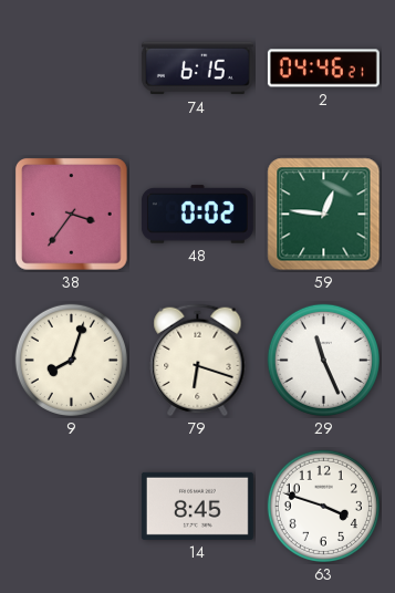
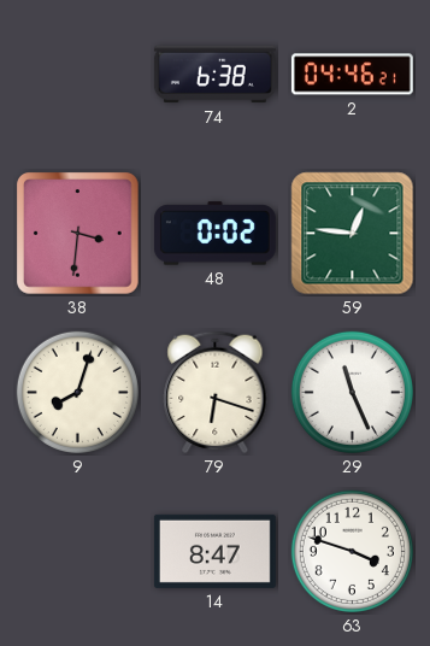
74: 6:15 -> 6:38
38: 3:36 -> 3:31
14: 8:45 -> 8:47
